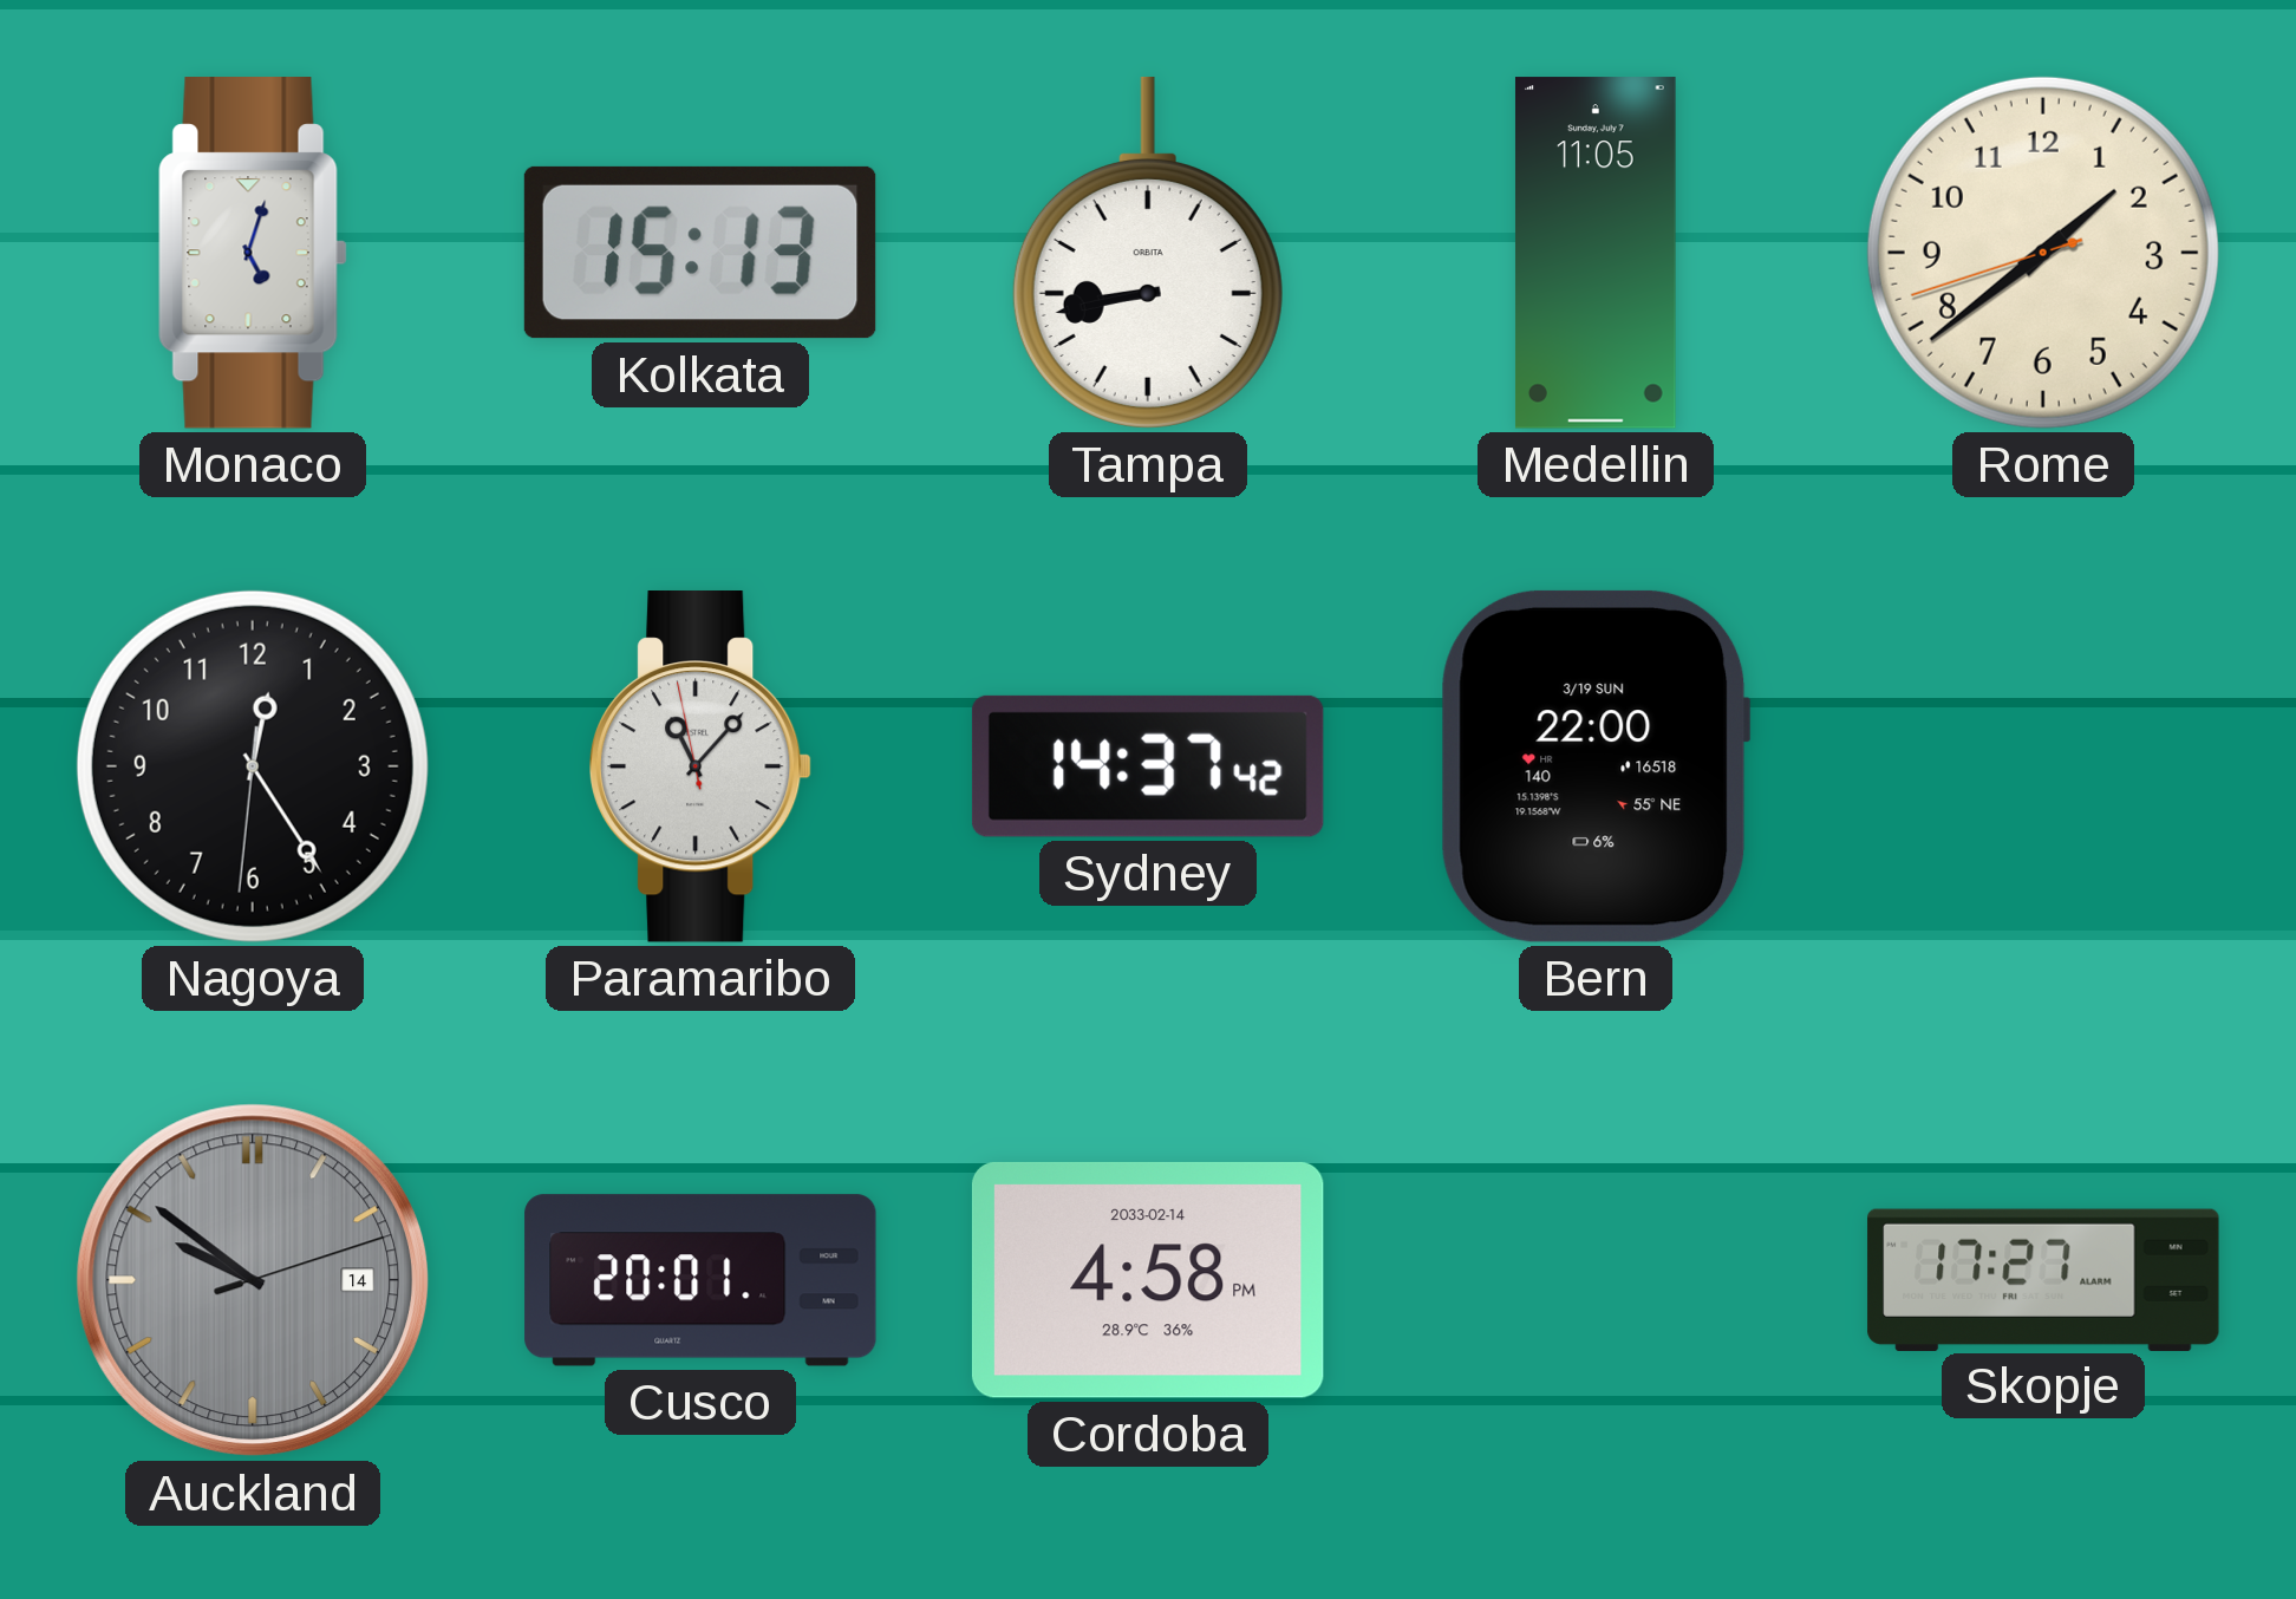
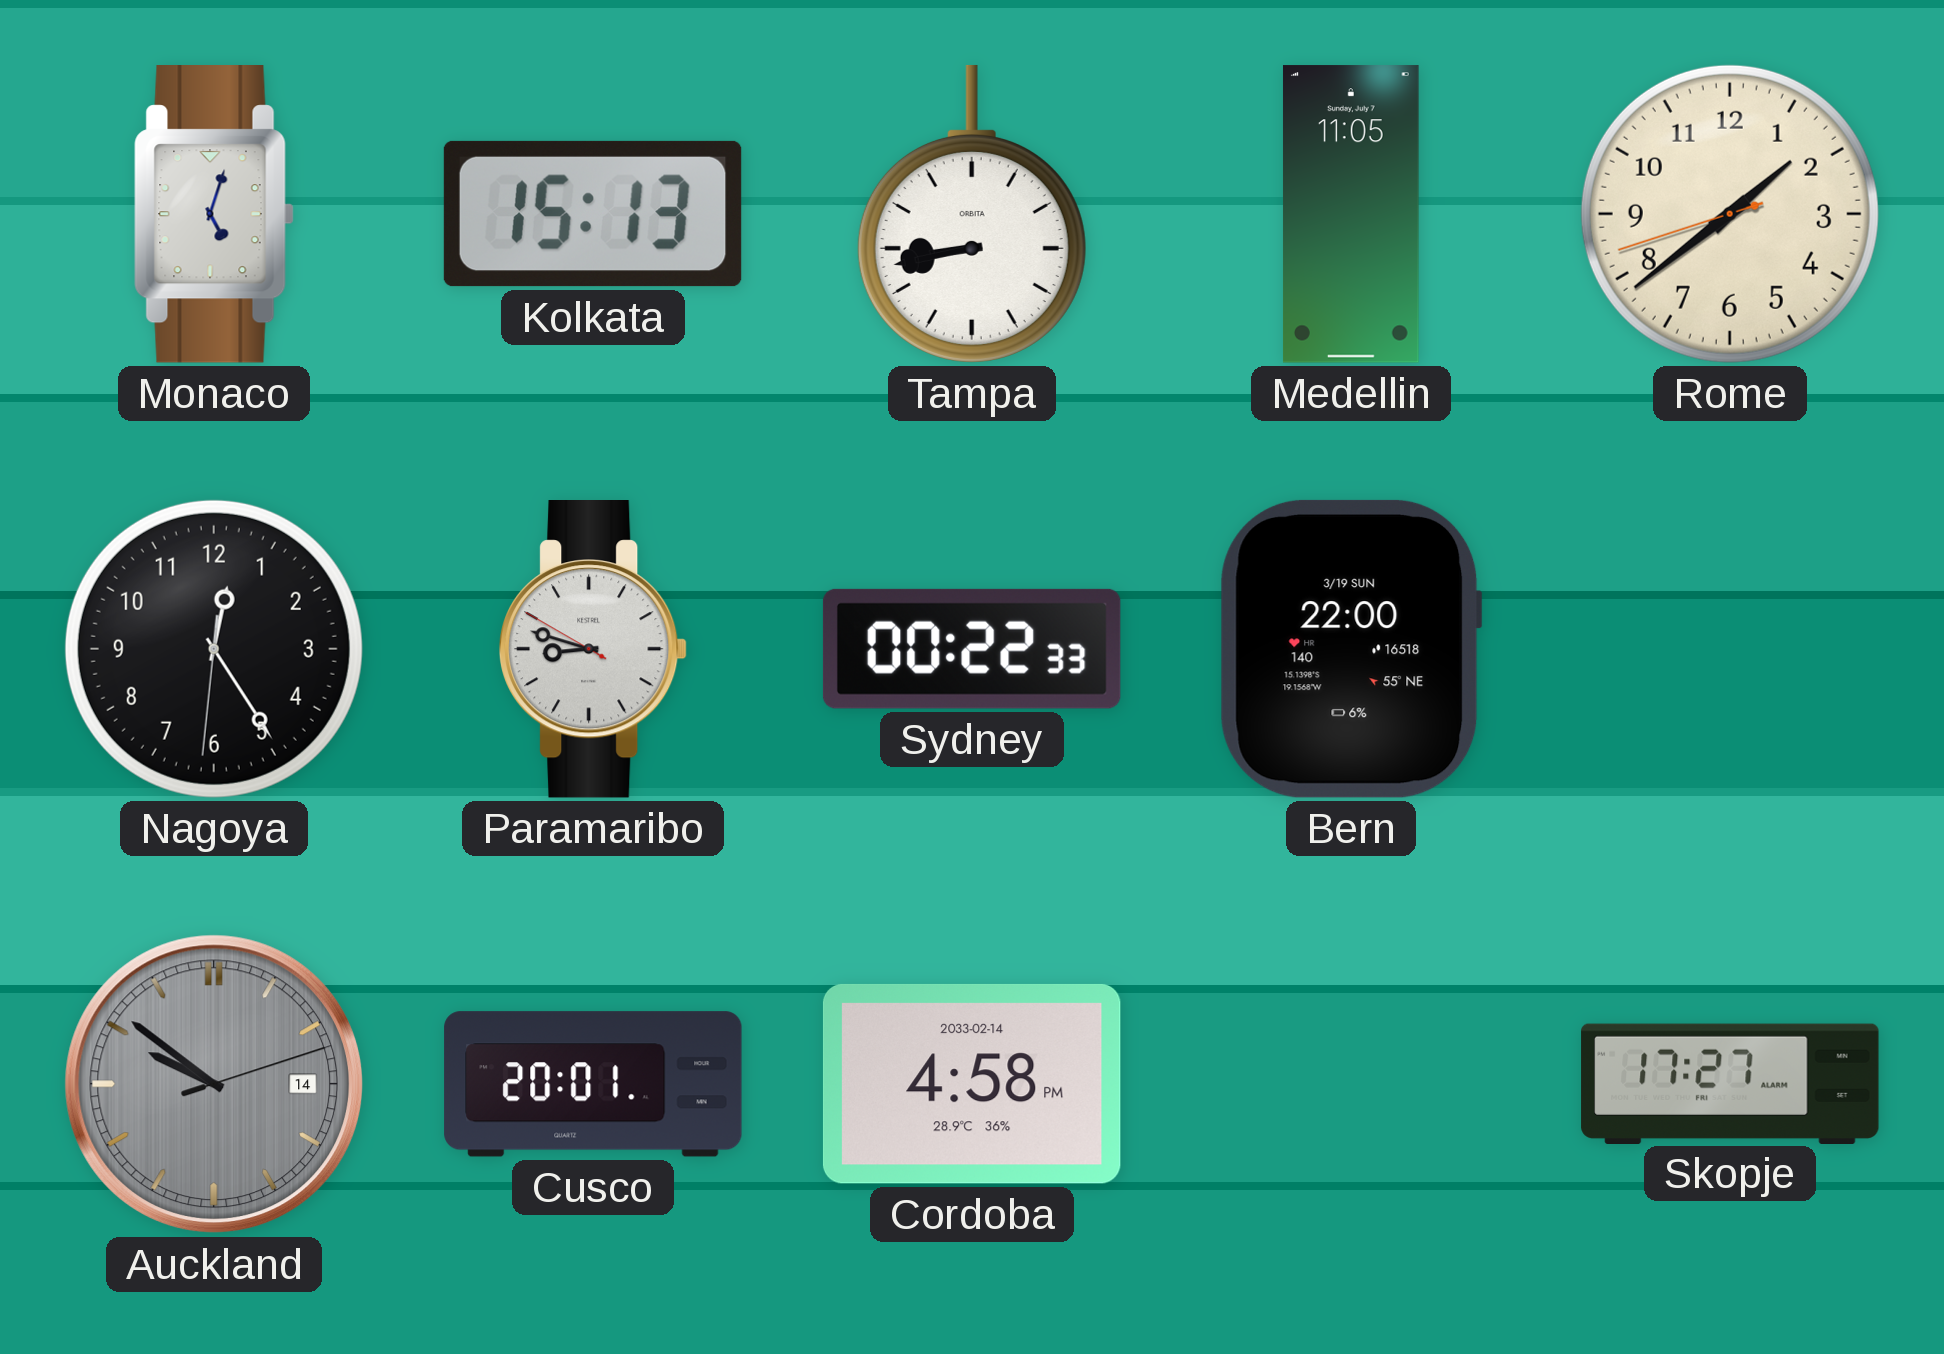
Paramaribo: 11:06 -> 8:47
Sydney: 14:37 -> 00:22
